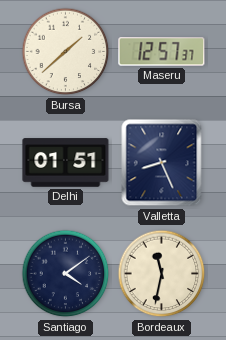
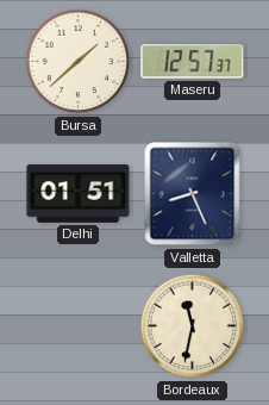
Santiago: 4:09 -> none
